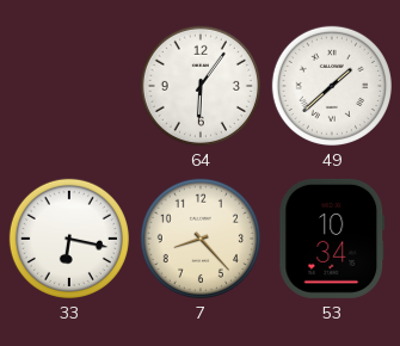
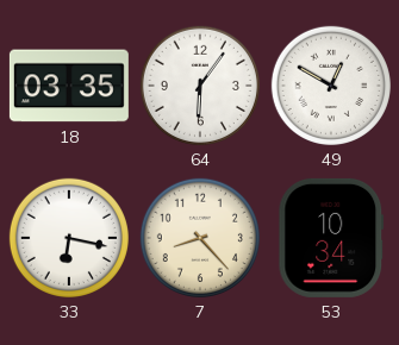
18: none -> 03:35
49: 1:38 -> 12:50
